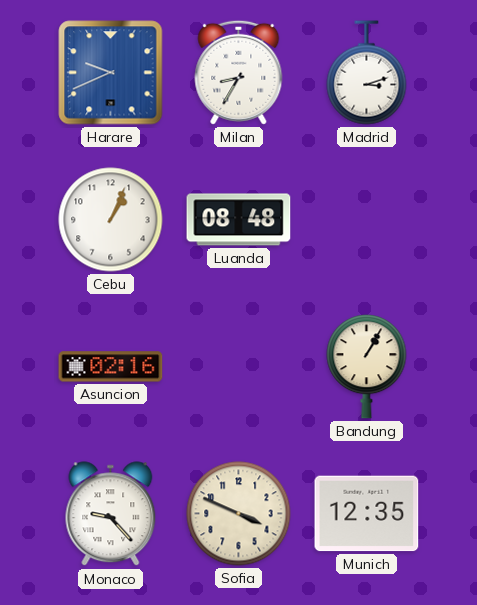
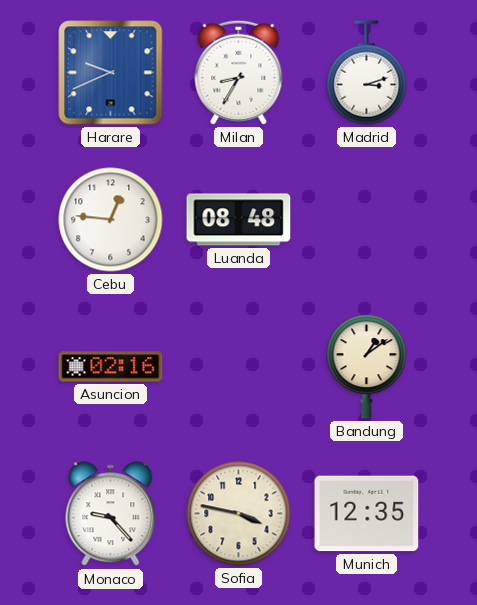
Cebu: 1:04 -> 12:46
Bandung: 1:05 -> 1:09
Sofia: 3:49 -> 3:47
